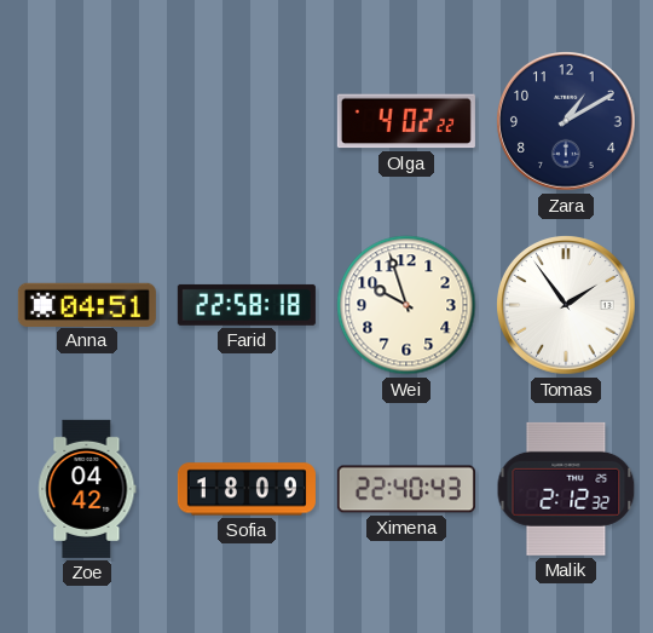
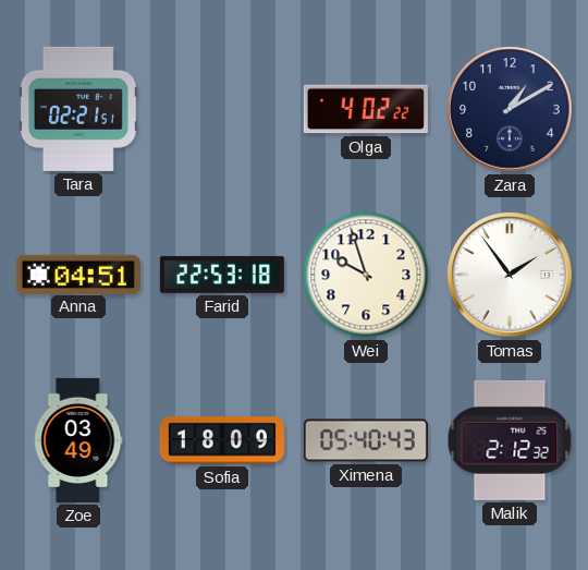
Tara: none -> 02:21
Farid: 22:58 -> 22:53
Zoe: 04:42 -> 03:49
Ximena: 22:40 -> 05:40
